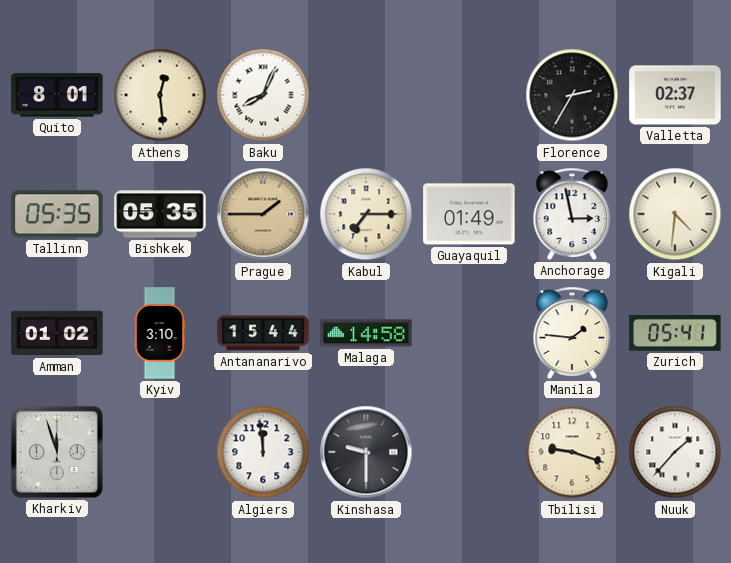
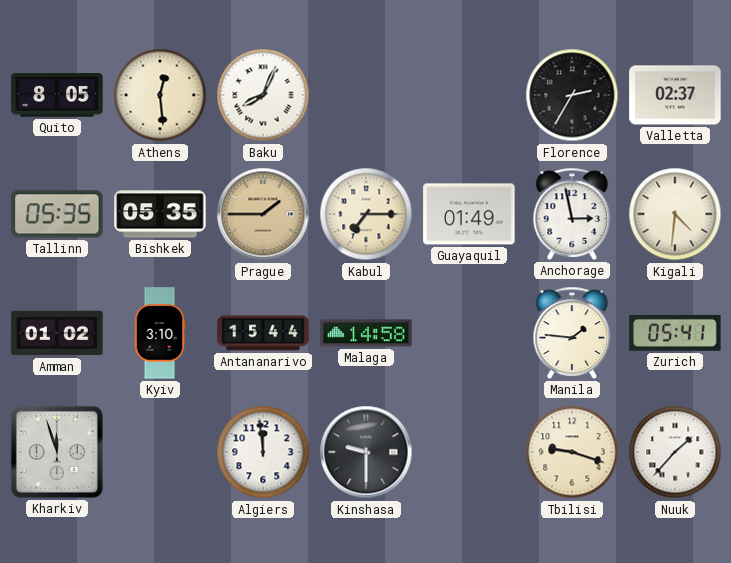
Quito: 8:01 -> 8:05
